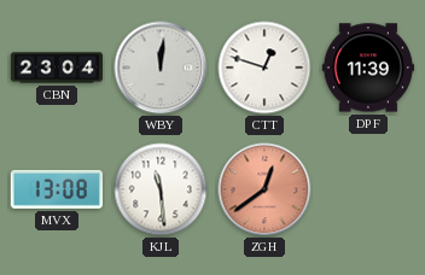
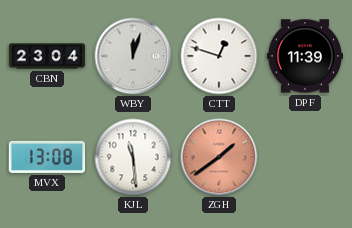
WBY: 12:01 -> 12:03
ZGH: 12:39 -> 1:39
